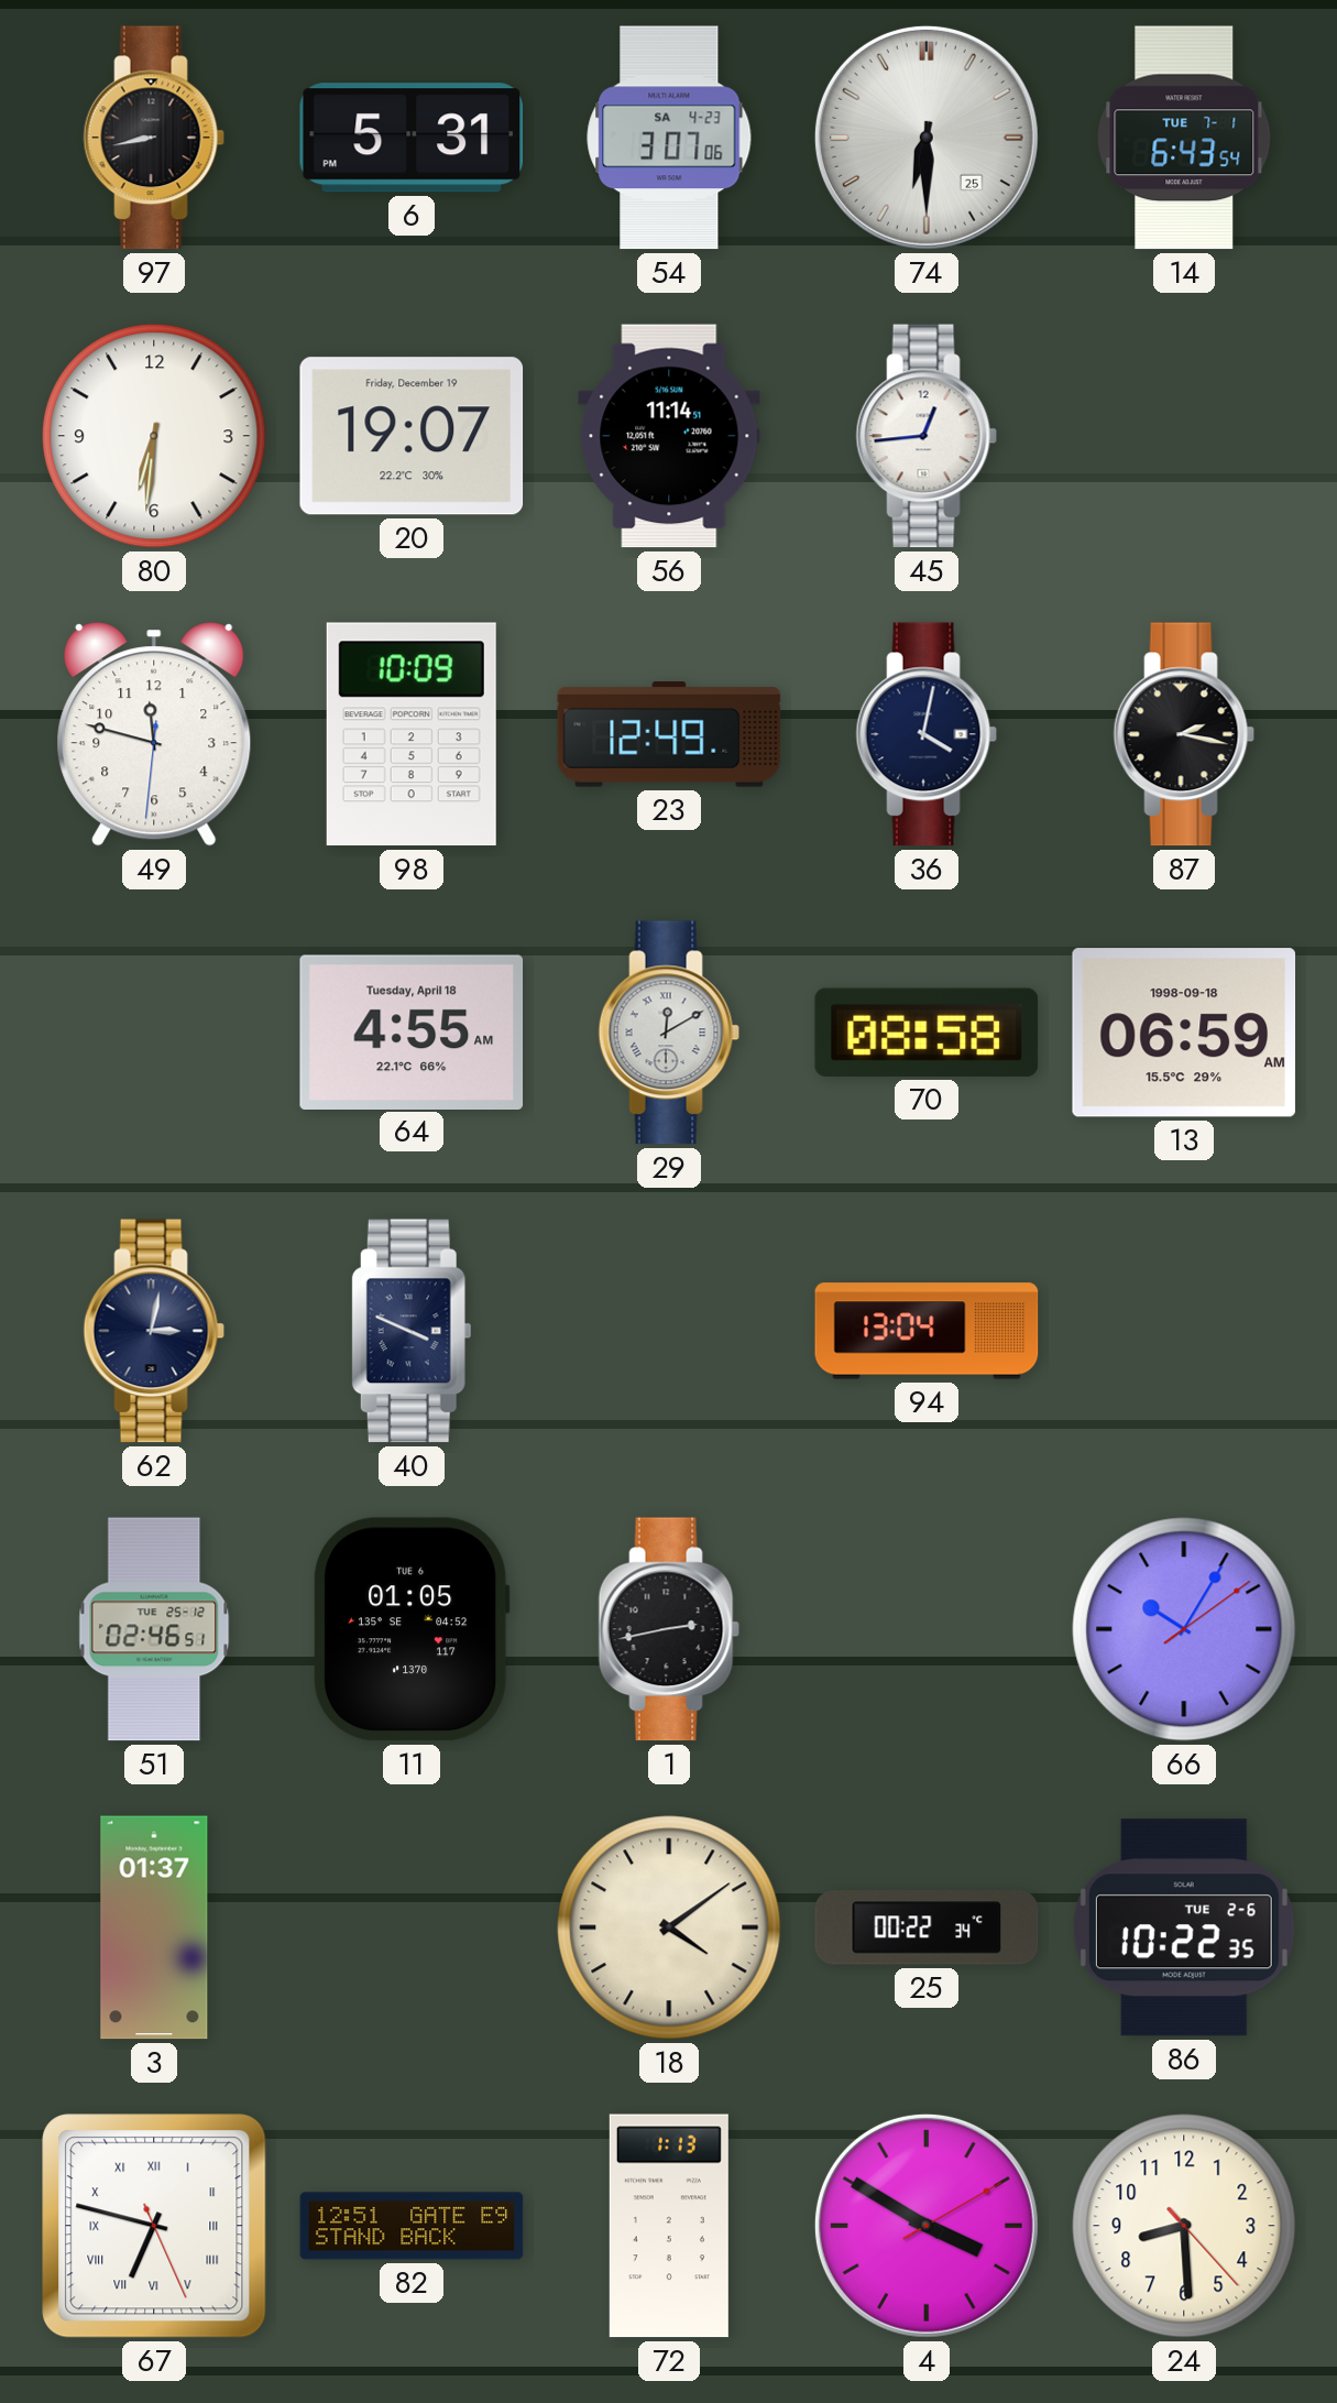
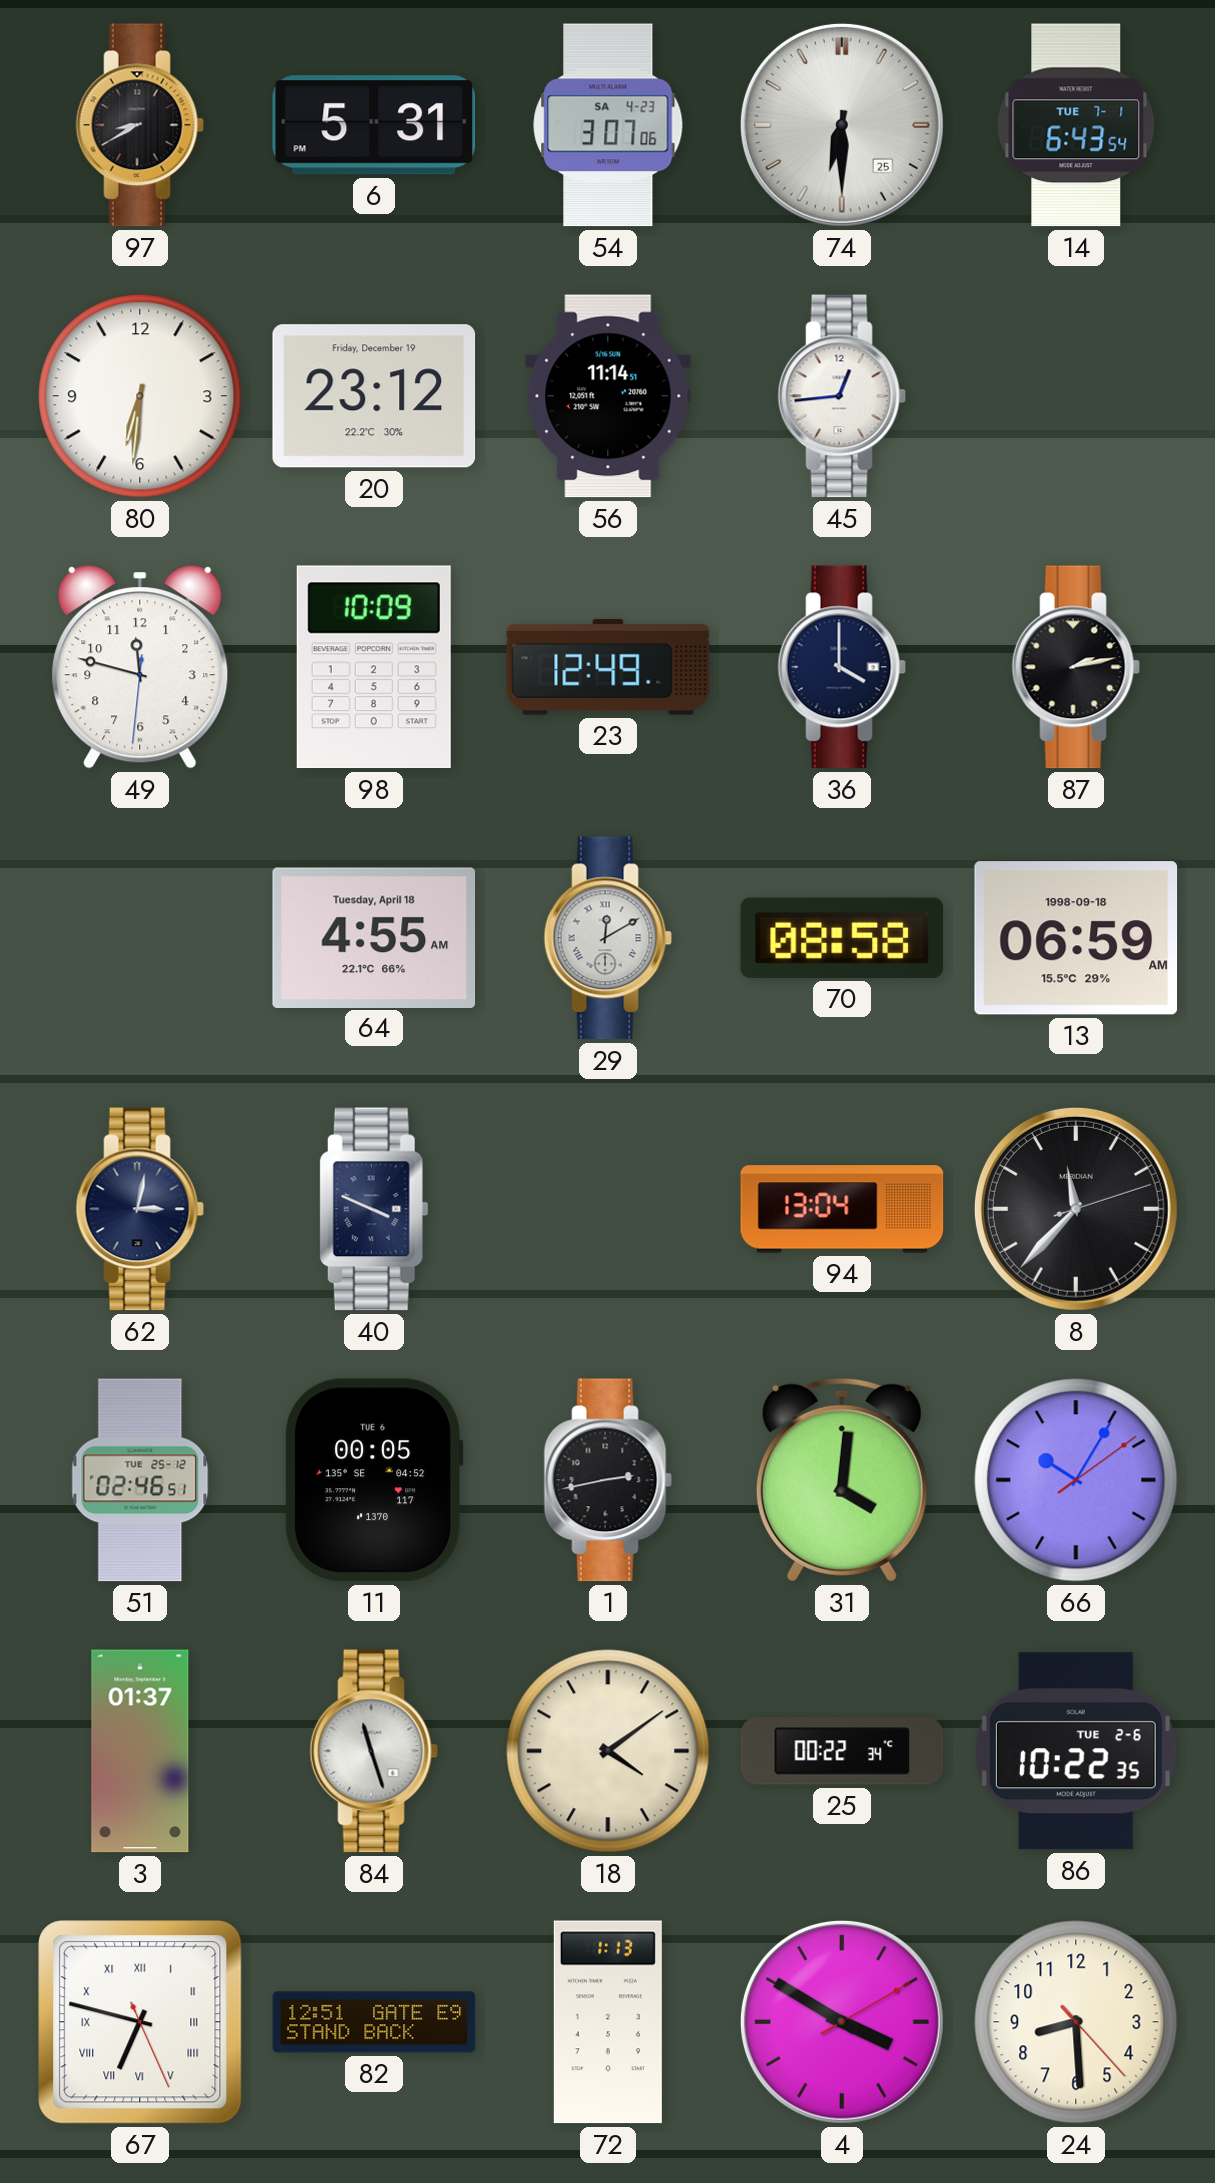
97: 8:43 -> 8:40
20: 19:07 -> 23:12
36: 4:02 -> 4:00
87: 2:17 -> 2:13
8: none -> 11:37
11: 01:05 -> 00:05
31: none -> 4:01
84: none -> 11:27
